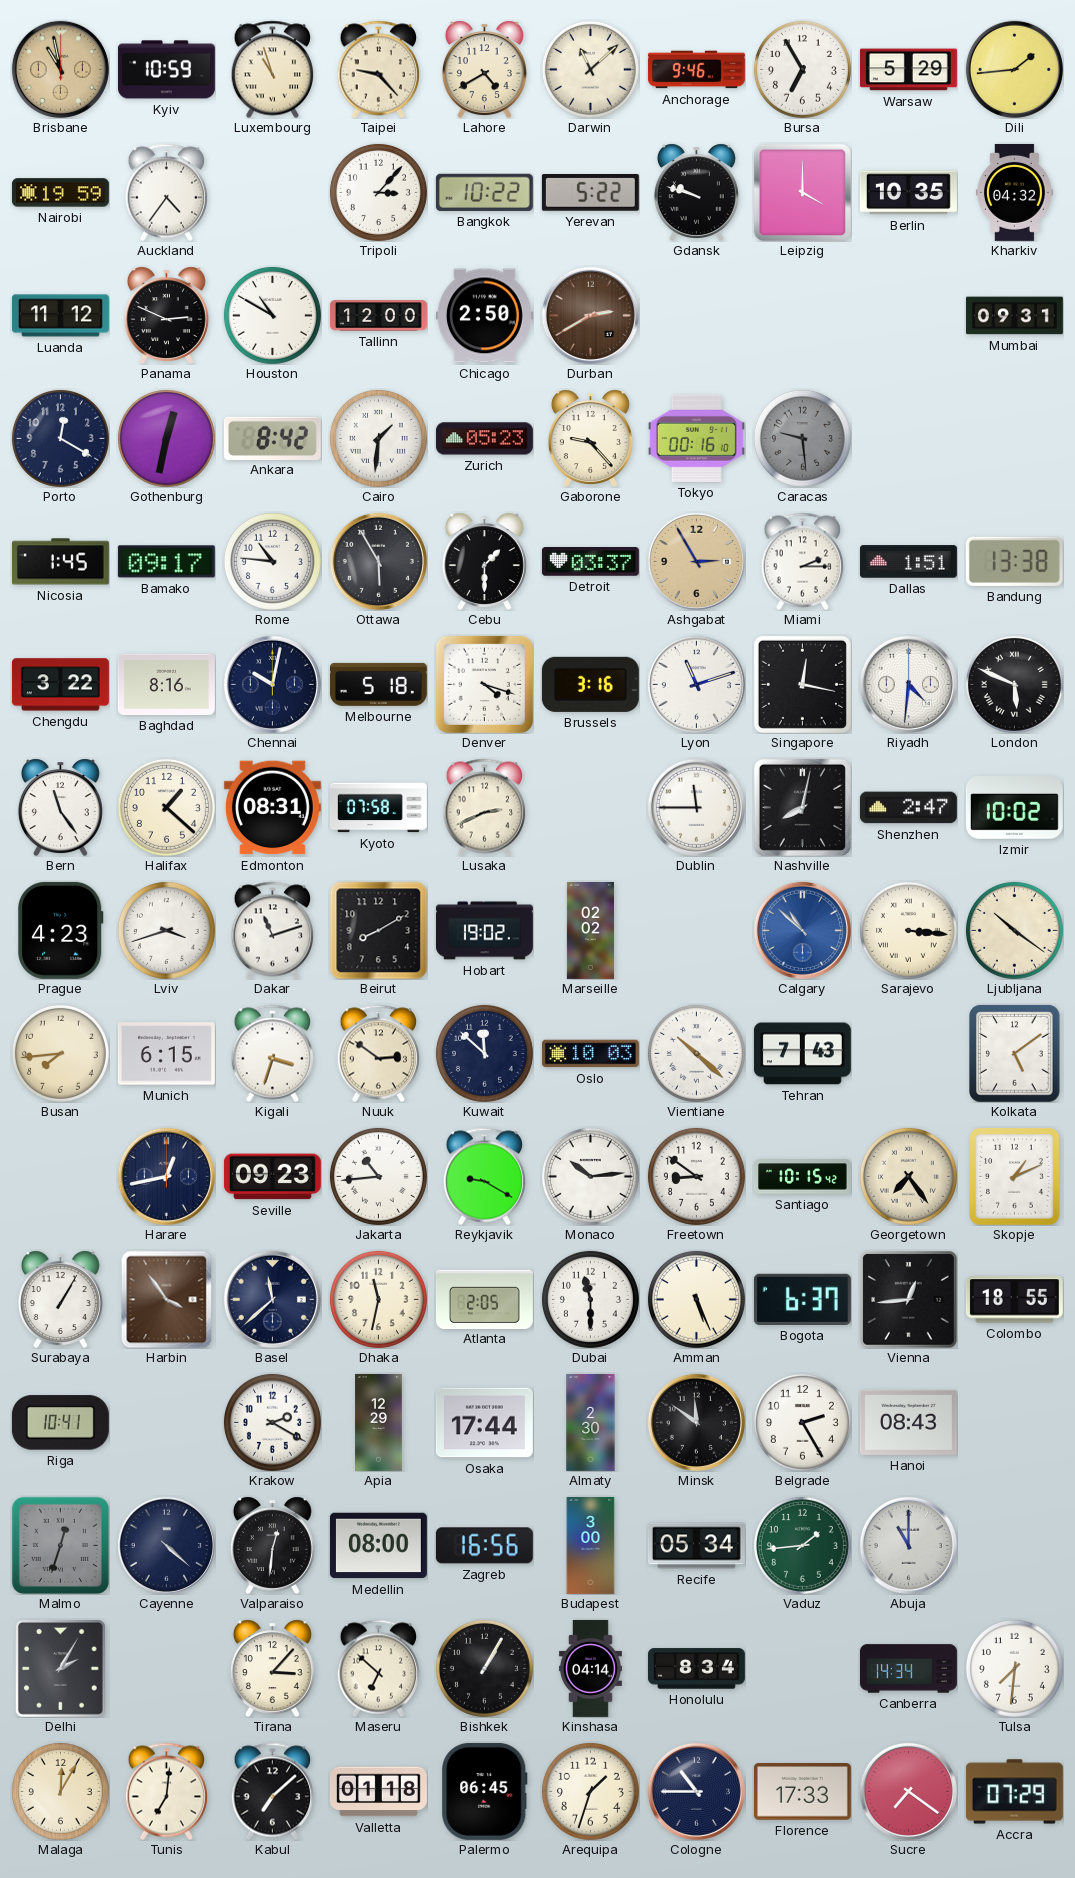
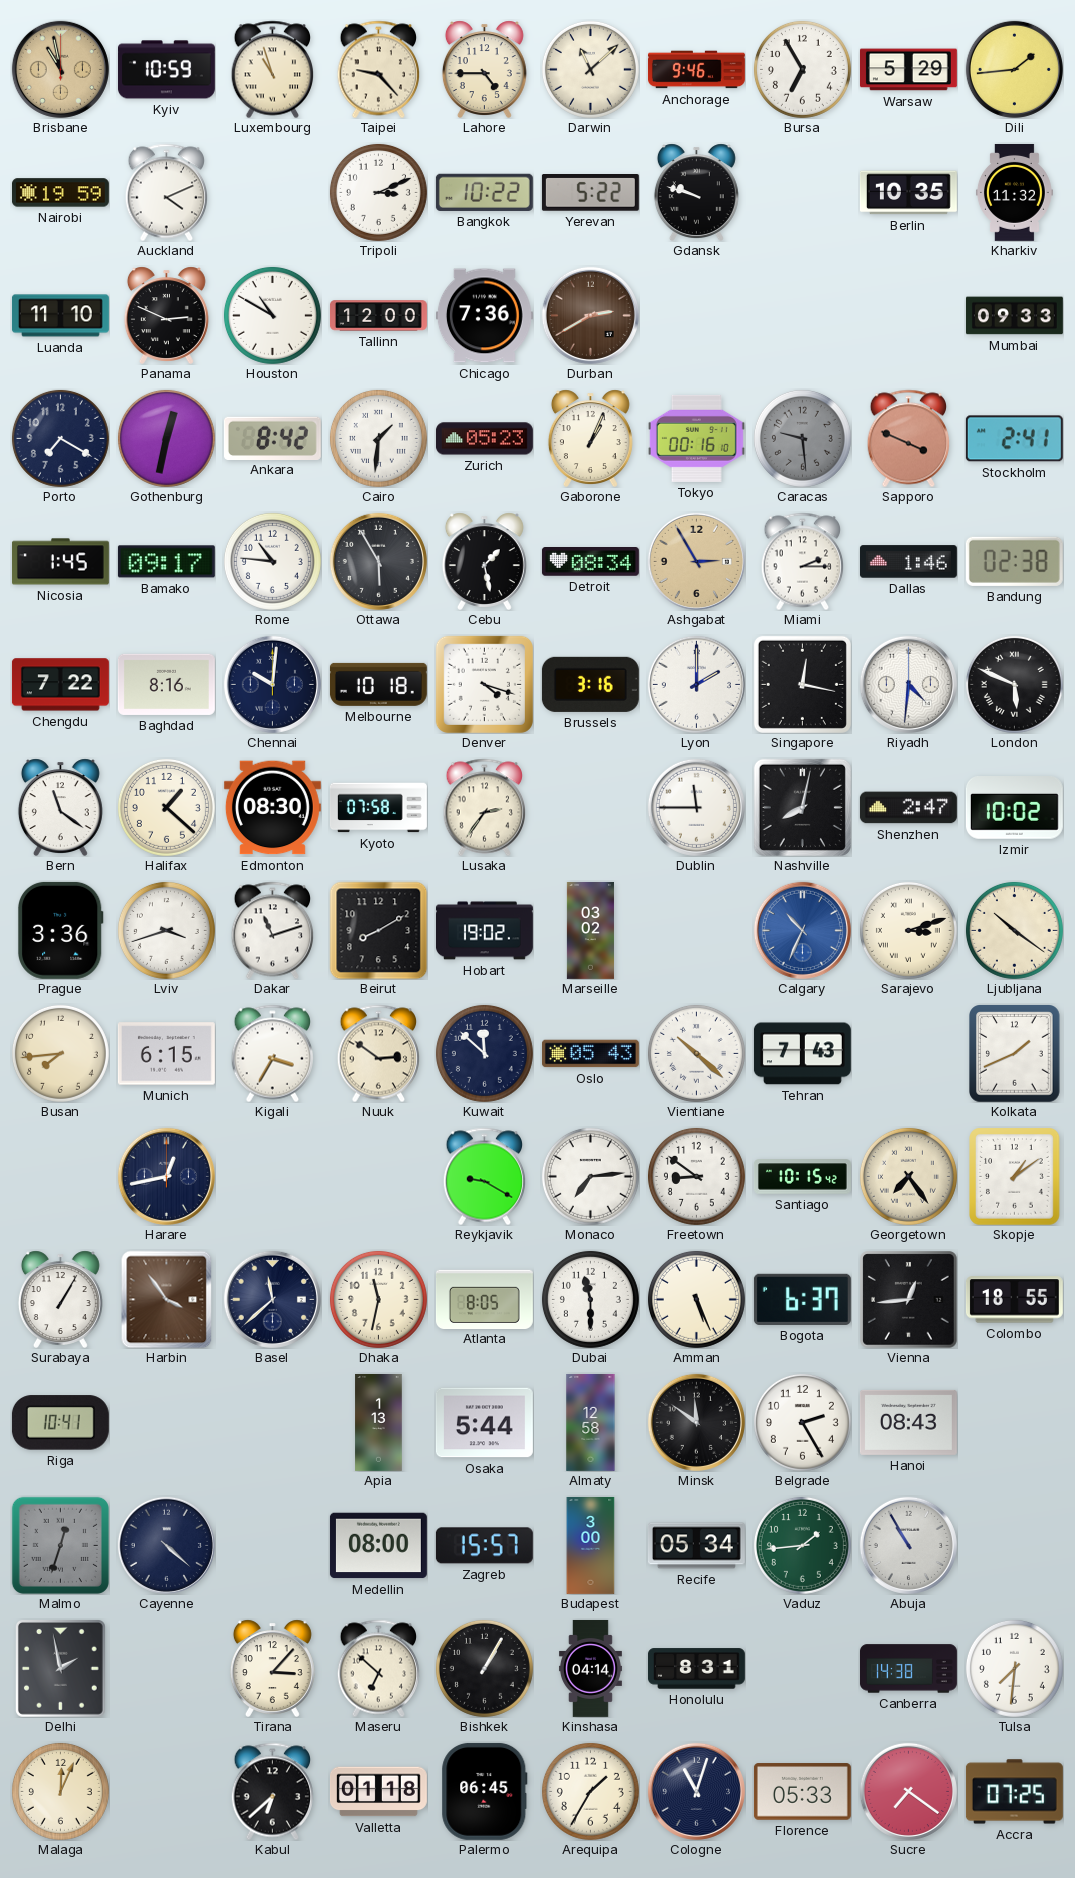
Lahore: 4:40 -> 4:45
Auckland: 4:36 -> 4:11
Tripoli: 3:07 -> 3:11
Leipzig: 4:00 -> none
Kharkiv: 04:32 -> 11:32
Luanda: 11:12 -> 11:10
Chicago: 2:50 -> 7:36
Mumbai: 09:31 -> 09:33
Porto: 12:20 -> 7:20
Gaborone: 9:23 -> 1:04
Sapporo: none -> 3:49
Stockholm: none -> 2:41
Cebu: 1:30 -> 1:28
Detroit: 03:37 -> 08:34
Dallas: 1:51 -> 1:46
Bandung: 13:38 -> 02:38
Chengdu: 3:22 -> 7:22
Chennai: 10:02 -> 10:01
Melbourne: 5:18 -> 10:18
Lyon: 11:12 -> 2:00
Bern: 11:24 -> 11:21
Edmonton: 08:31 -> 08:30
Lusaka: 2:41 -> 2:36
Prague: 4:23 -> 3:36
Marseille: 02:02 -> 03:02
Calgary: 10:52 -> 10:34
Sarajevo: 3:16 -> 3:12
Kigali: 3:33 -> 3:35
Oslo: 10:03 -> 05:43
Kolkata: 5:09 -> 1:41
Seville: 09:23 -> none
Jakarta: 10:44 -> none
Monaco: 10:14 -> 7:14
Skopje: 1:11 -> 1:09
Atlanta: 2:05 -> 8:05
Krakow: 2:20 -> none
Apia: 12:29 -> 1:13
Osaka: 17:44 -> 5:44
Almaty: 2:30 -> 12:58
Valparaiso: 12:31 -> none
Zagreb: 16:56 -> 15:57
Abuja: 11:00 -> 10:55
Delhi: 2:05 -> 1:58
Honolulu: 8:34 -> 8:31
Canberra: 14:34 -> 14:38
Malaga: 12:05 -> 12:04
Tunis: 7:01 -> none
Kabul: 7:08 -> 6:38
Arequipa: 1:33 -> 1:35
Cologne: 10:45 -> 11:03
Florence: 17:33 -> 05:33
Accra: 07:29 -> 07:25
